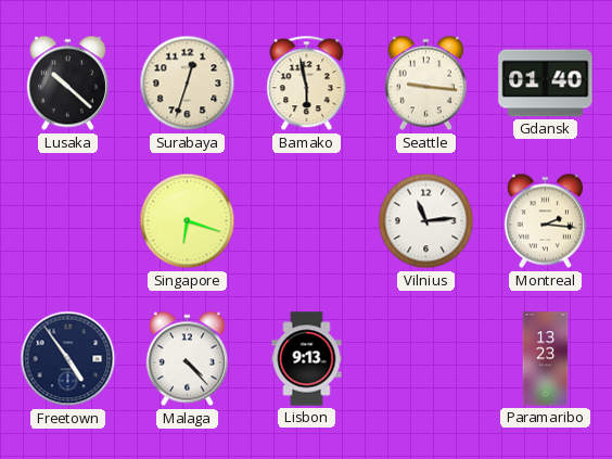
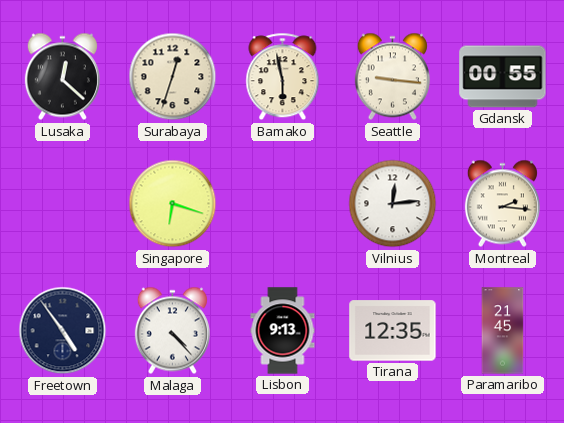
Lusaka: 10:22 -> 12:22
Gdansk: 01:40 -> 00:55
Vilnius: 11:14 -> 12:14
Tirana: none -> 12:35
Paramaribo: 13:23 -> 21:45
